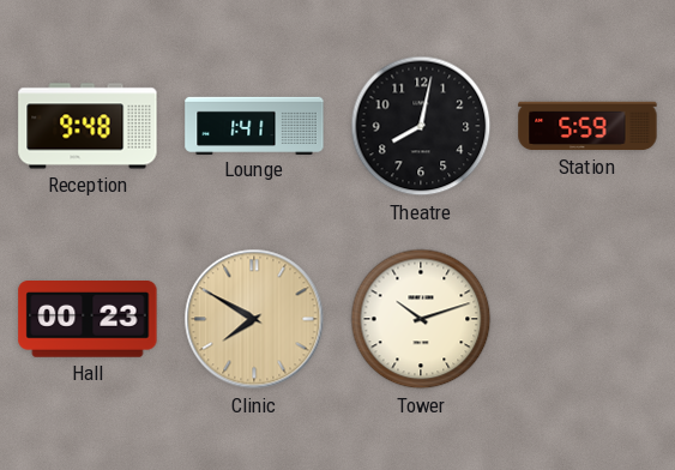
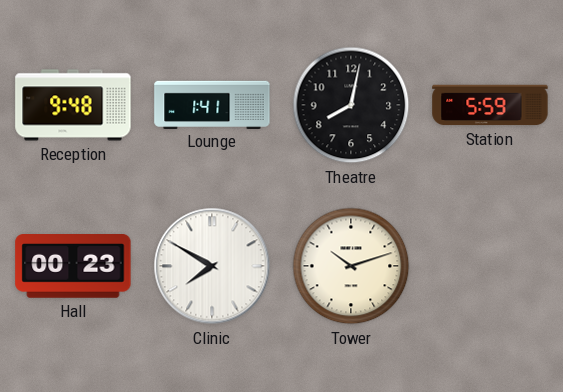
Clinic dial: champagne -> white
